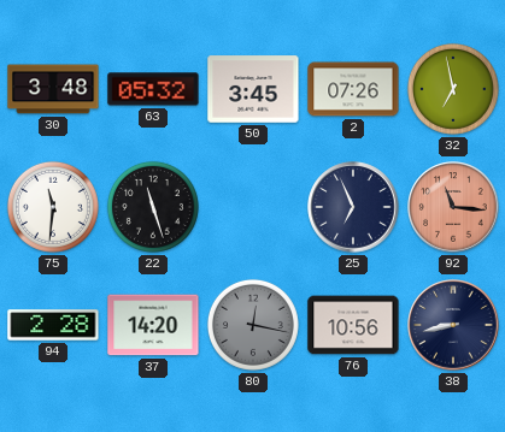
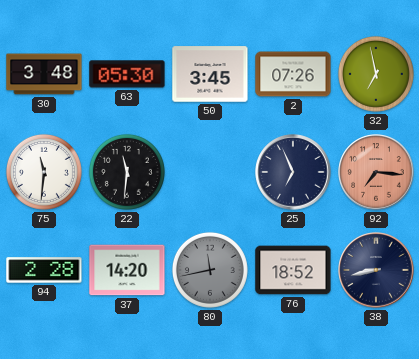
63: 05:32 -> 05:30
22: 11:27 -> 11:31
92: 11:16 -> 7:16
80: 12:17 -> 11:43
76: 10:56 -> 18:52
